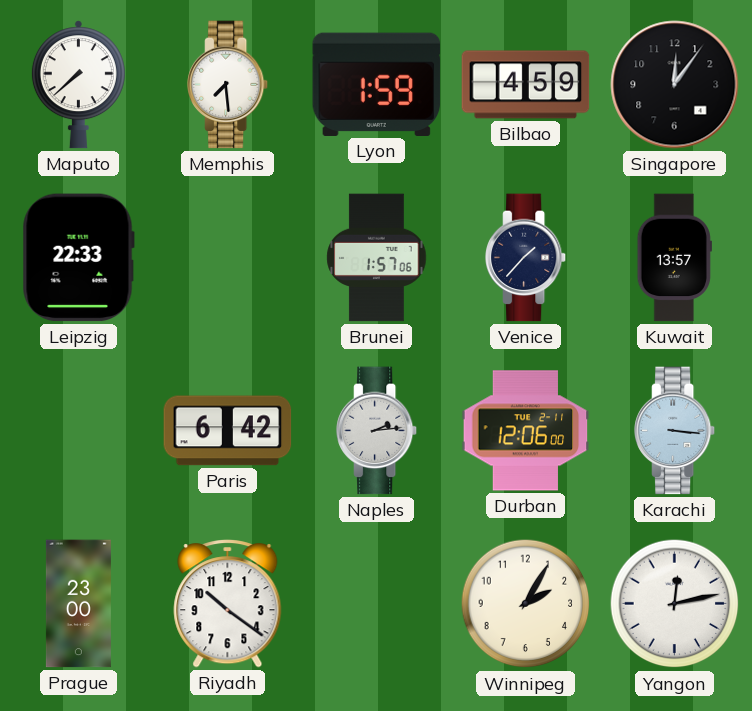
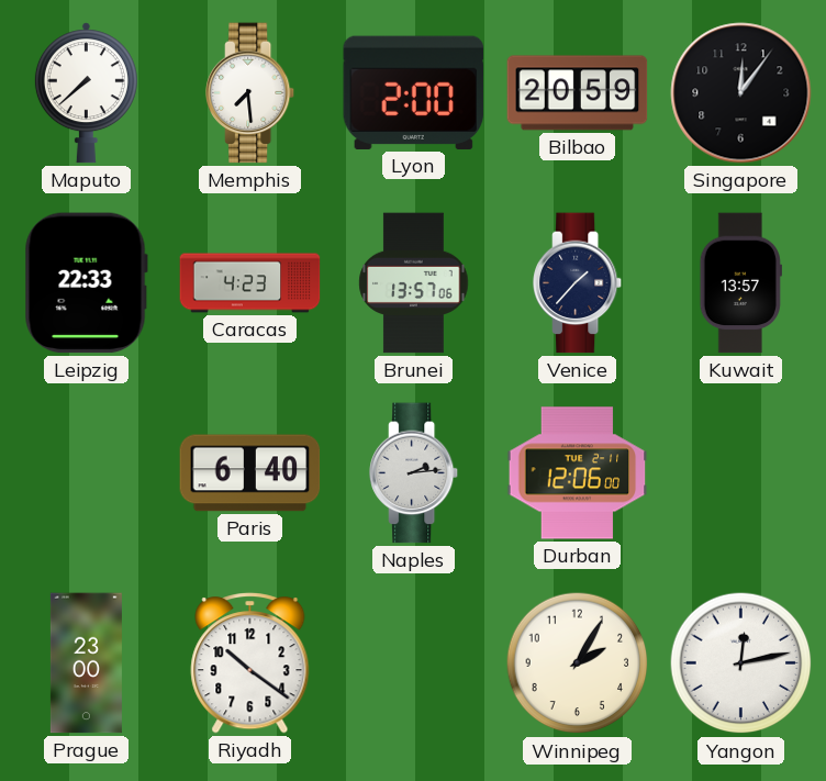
Lyon: 1:59 -> 2:00
Bilbao: 4:59 -> 20:59
Caracas: none -> 4:23
Brunei: 1:57 -> 13:57
Paris: 6:42 -> 6:40
Karachi: 3:16 -> none
